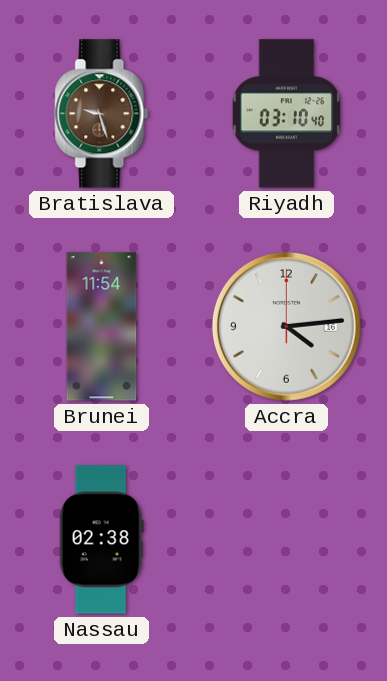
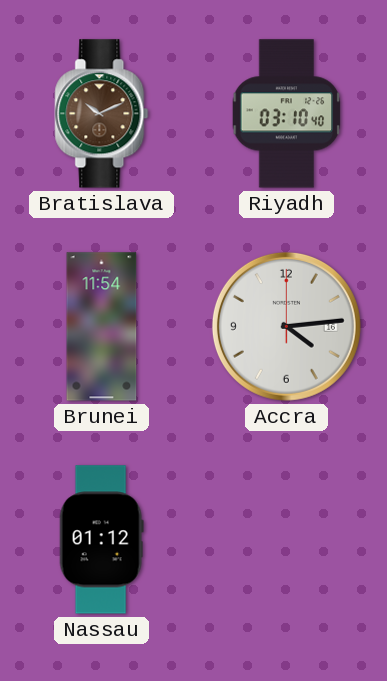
Bratislava: 9:27 -> 10:11
Nassau: 02:38 -> 01:12
